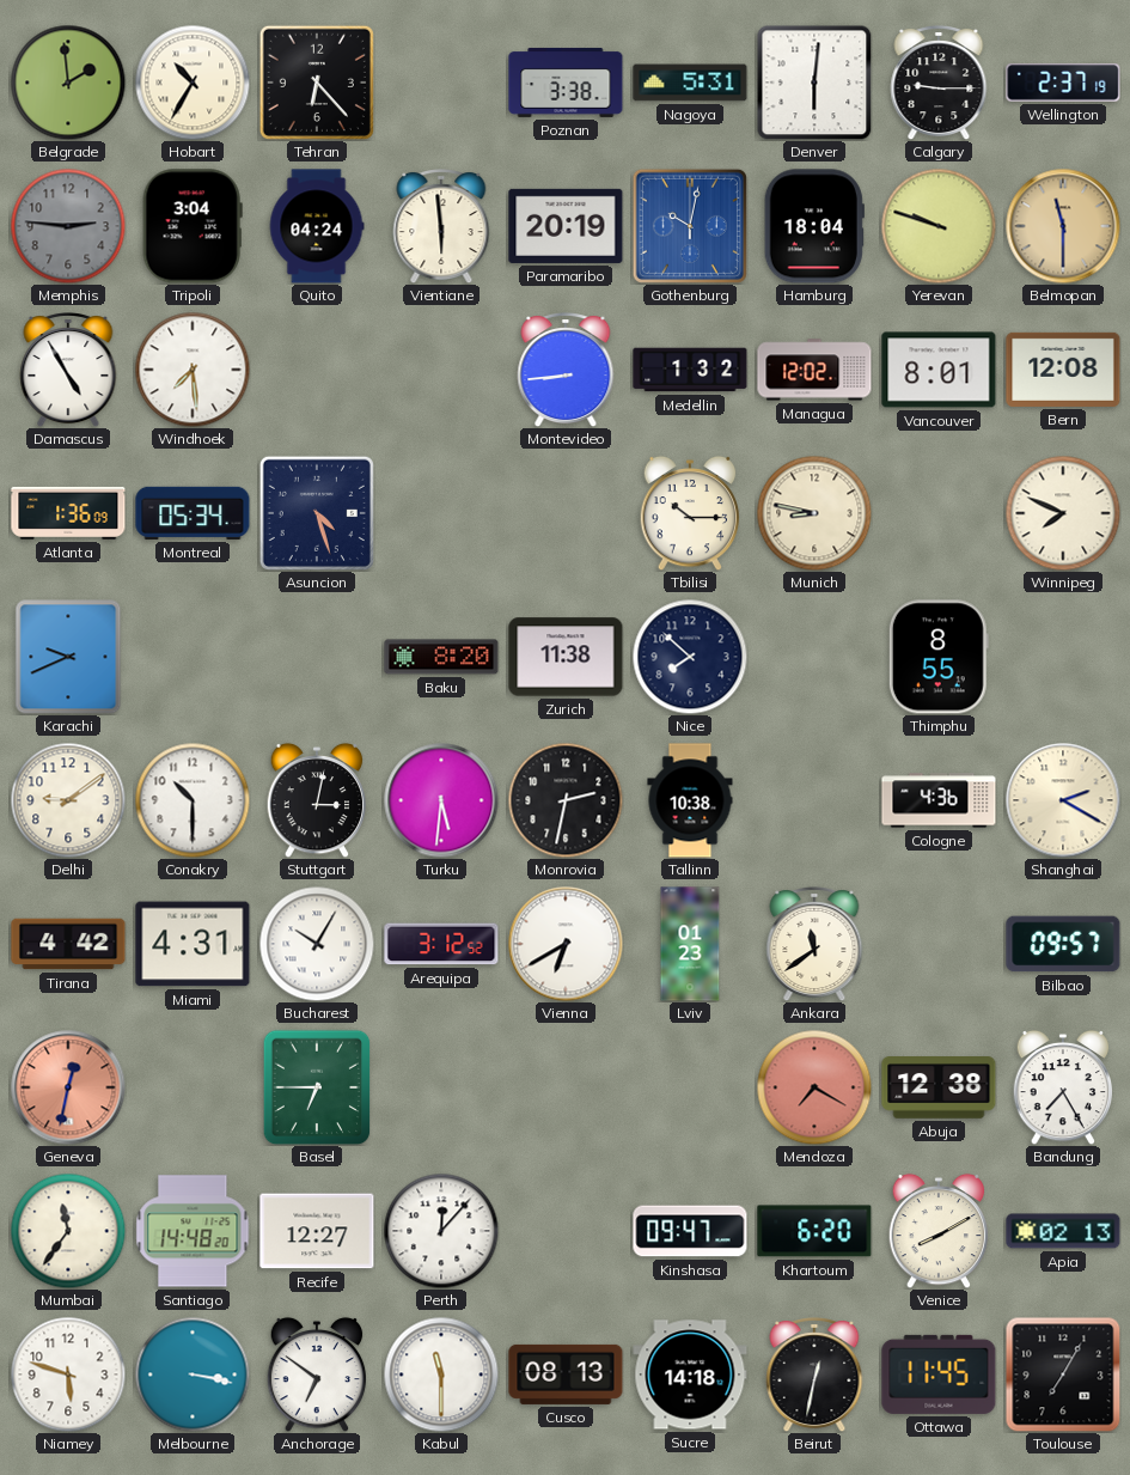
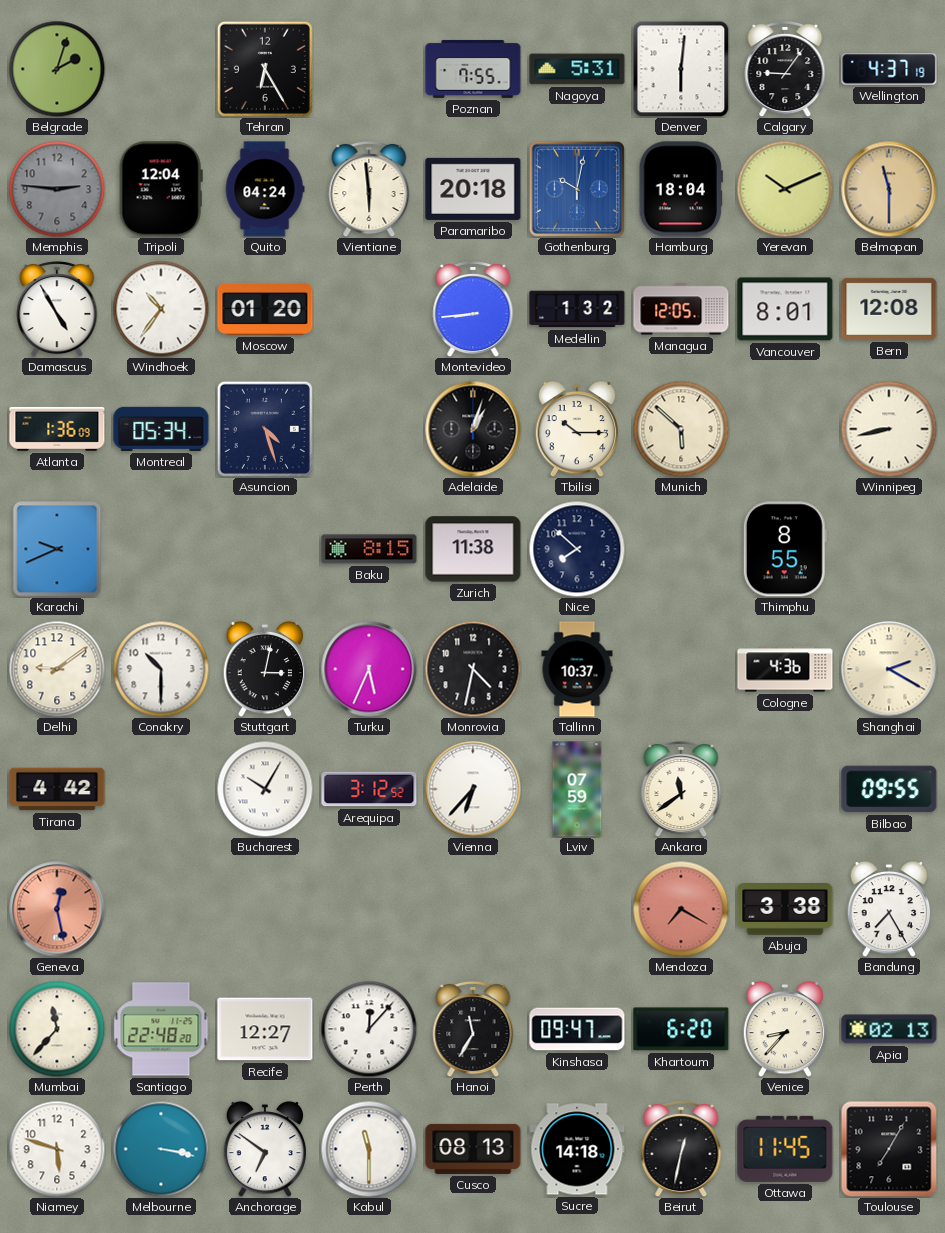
Belgrade: 1:59 -> 2:03
Hobart: 10:35 -> none
Tehran: 6:23 -> 6:25
Poznan: 3:38 -> 7:55
Calgary: 9:15 -> 9:06
Wellington: 2:37 -> 4:37
Tripoli: 3:04 -> 12:04
Paramaribo: 20:19 -> 20:18
Yerevan: 9:48 -> 10:11
Windhoek: 7:29 -> 10:36
Moscow: none -> 01:20
Managua: 12:02 -> 12:05
Adelaide: none -> 1:03
Munich: 8:47 -> 5:52
Winnipeg: 7:49 -> 8:43
Baku: 8:20 -> 8:15
Turku: 5:31 -> 5:34
Monrovia: 2:32 -> 4:32
Tallinn: 10:38 -> 10:37
Miami: 4:31 -> none
Vienna: 6:40 -> 6:37
Lviv: 01:23 -> 07:59
Bilbao: 09:57 -> 09:55
Geneva: 12:32 -> 12:28
Basel: 6:45 -> none
Abuja: 12:38 -> 3:38
Mumbai: 11:36 -> 11:37
Santiago: 14:48 -> 22:48
Hanoi: none -> 11:35
Venice: 8:10 -> 8:37
